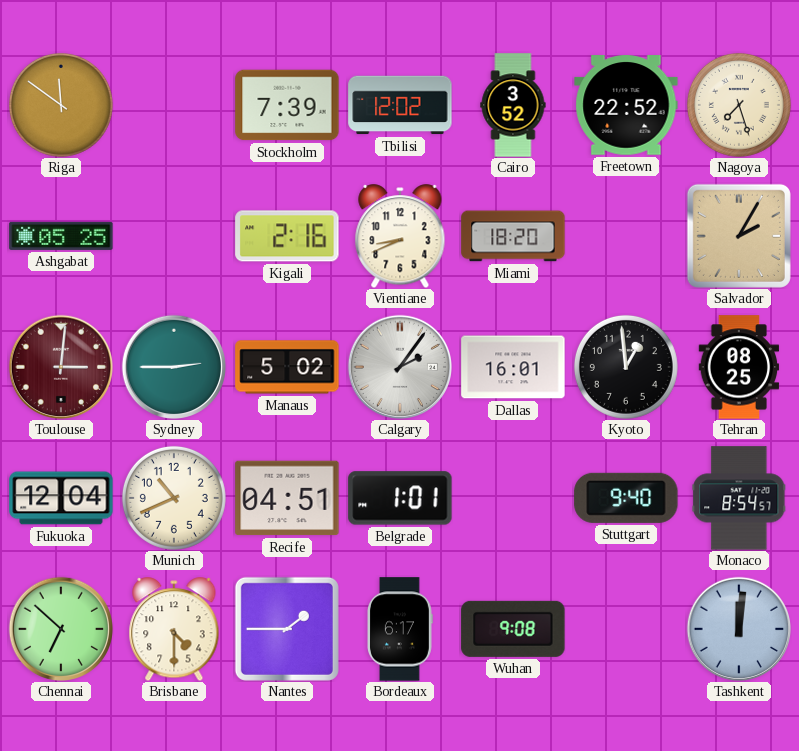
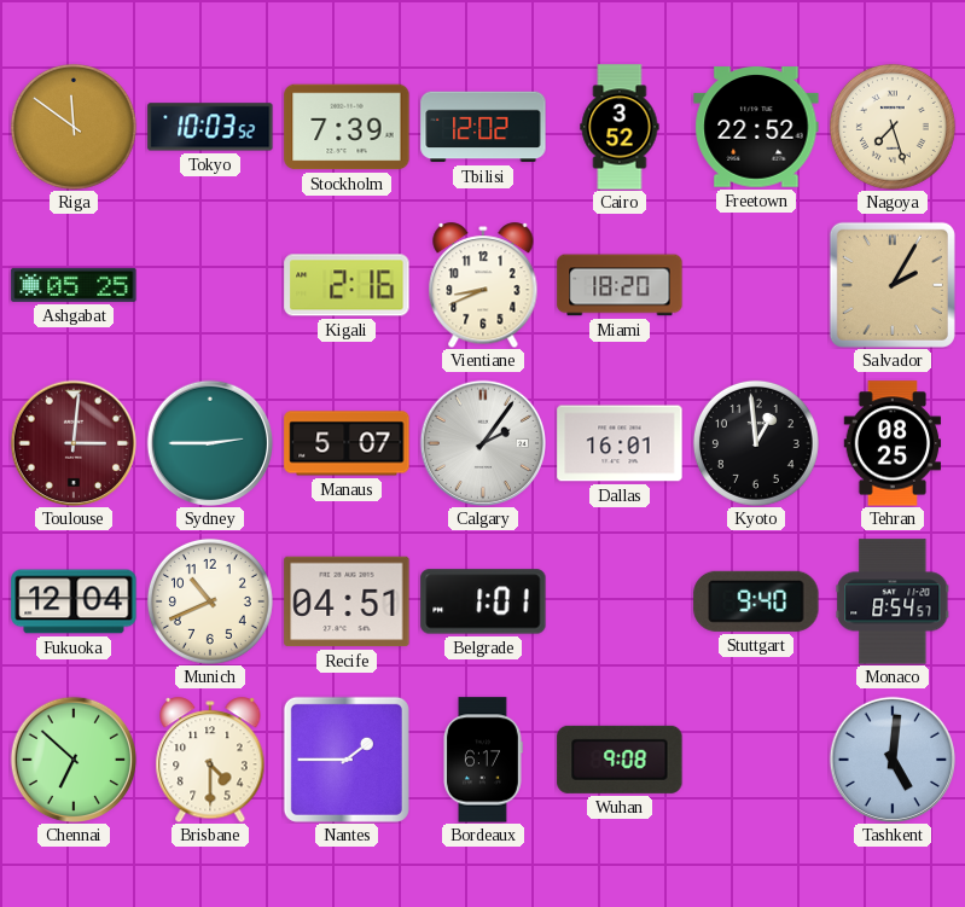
Tokyo: none -> 10:03
Manaus: 5:02 -> 5:07
Tashkent: 12:01 -> 5:01
